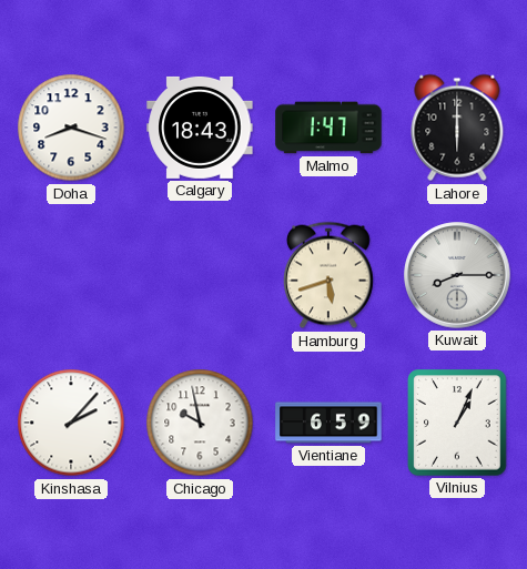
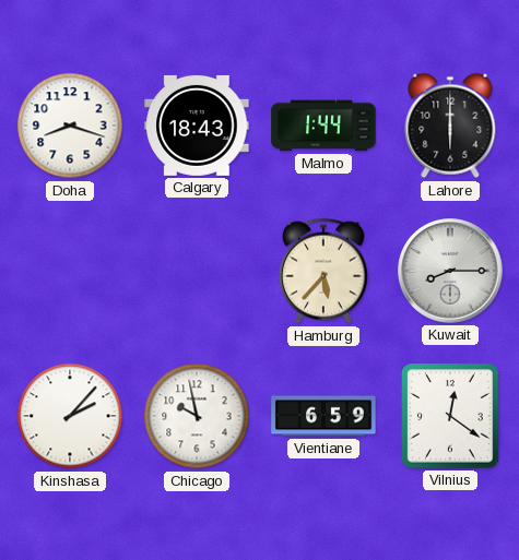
Malmo: 1:47 -> 1:44
Hamburg: 5:42 -> 5:37
Vilnius: 1:04 -> 12:21
